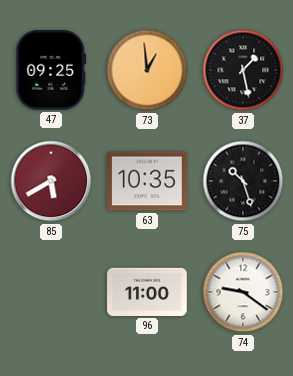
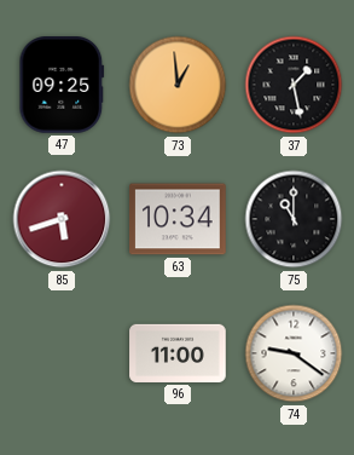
85: 5:40 -> 5:42
63: 10:35 -> 10:34
75: 10:27 -> 11:00
